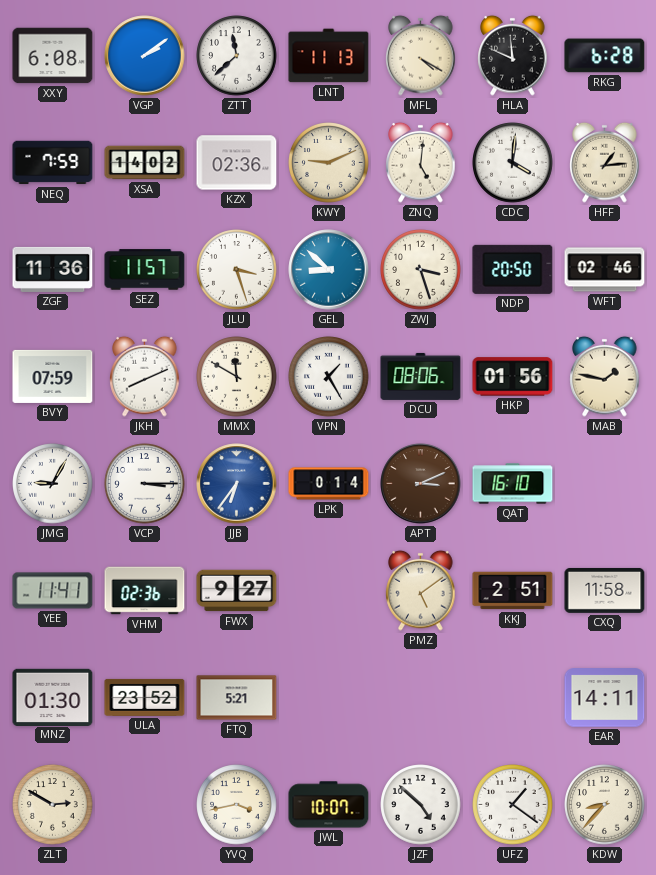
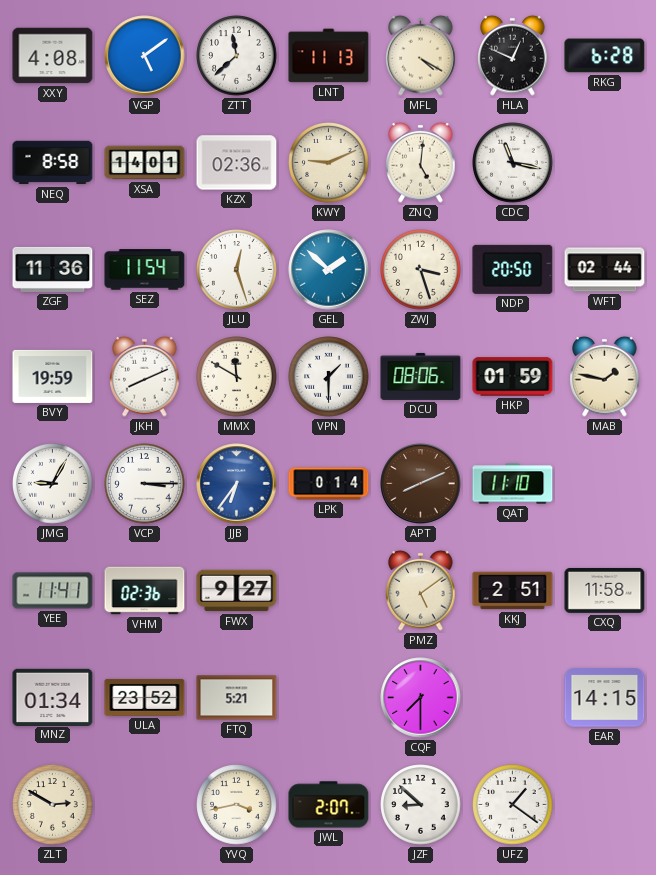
XXY: 6:08 -> 4:08
VGP: 2:09 -> 5:09
HLA: 11:49 -> 12:49
NEQ: 7:59 -> 8:58
XSA: 14:02 -> 14:01
CDC: 4:01 -> 11:17
HFF: 1:14 -> none
SEZ: 11:57 -> 11:54
JLU: 3:27 -> 12:27
GEL: 8:52 -> 1:52
WFT: 02:46 -> 02:44
BVY: 07:59 -> 19:59
VPN: 1:25 -> 1:30
HKP: 01:56 -> 01:59
APT: 3:11 -> 8:11
QAT: 16:10 -> 11:10
MNZ: 01:30 -> 01:34
CQF: none -> 7:30
EAR: 14:11 -> 14:15
JWL: 10:07 -> 2:07
JZF: 4:52 -> 8:52
KDW: 8:37 -> none
